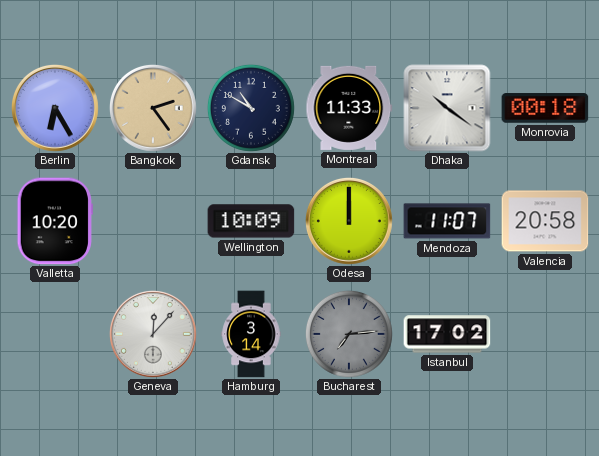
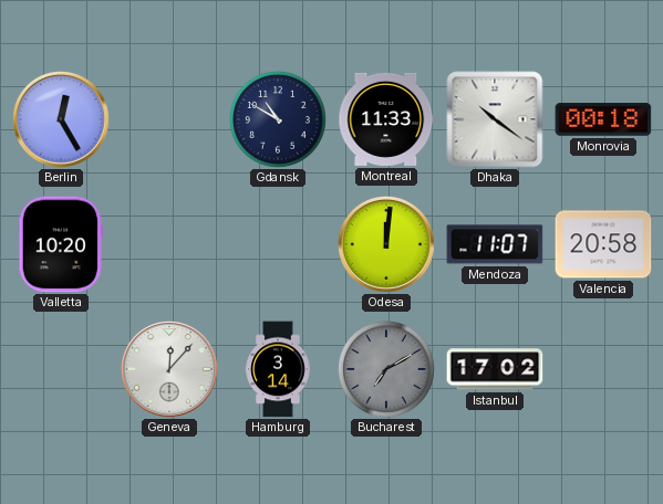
Berlin: 6:25 -> 12:25
Bangkok: 2:24 -> none
Wellington: 10:09 -> none
Odesa: 12:00 -> 12:01
Bucharest: 7:14 -> 7:10
